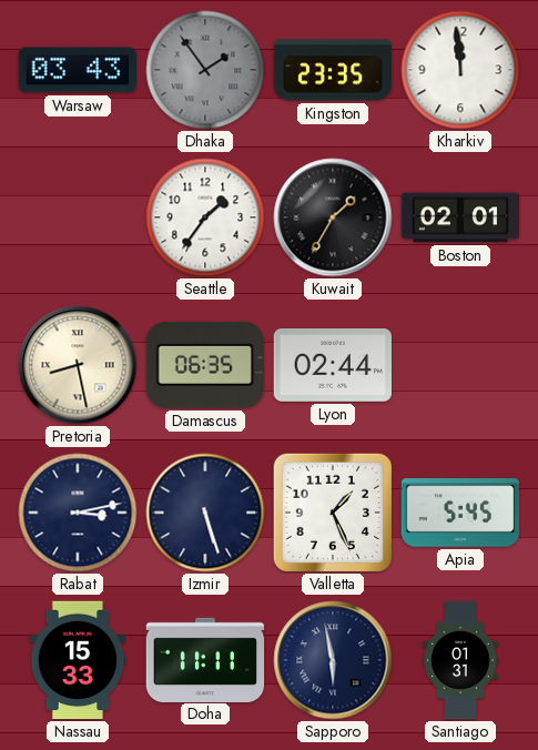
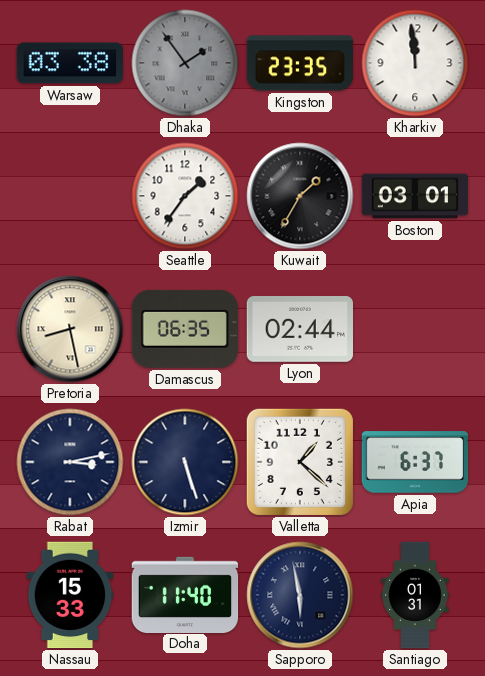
Warsaw: 03:43 -> 03:38
Boston: 02:01 -> 03:01
Valletta: 1:26 -> 1:22
Apia: 5:45 -> 6:37
Doha: 11:11 -> 11:40
